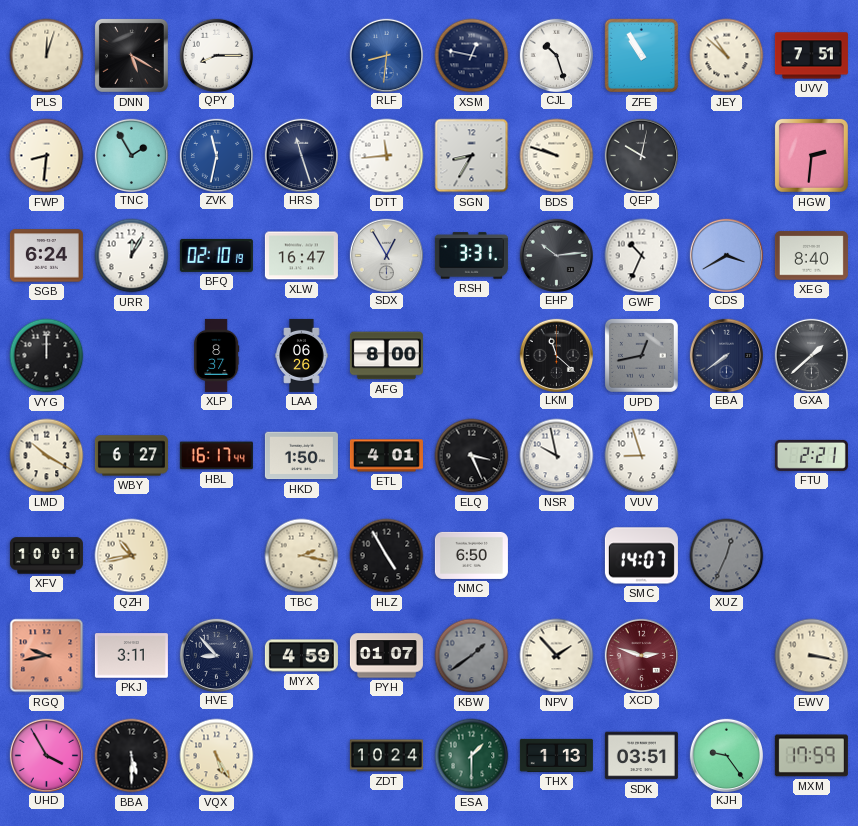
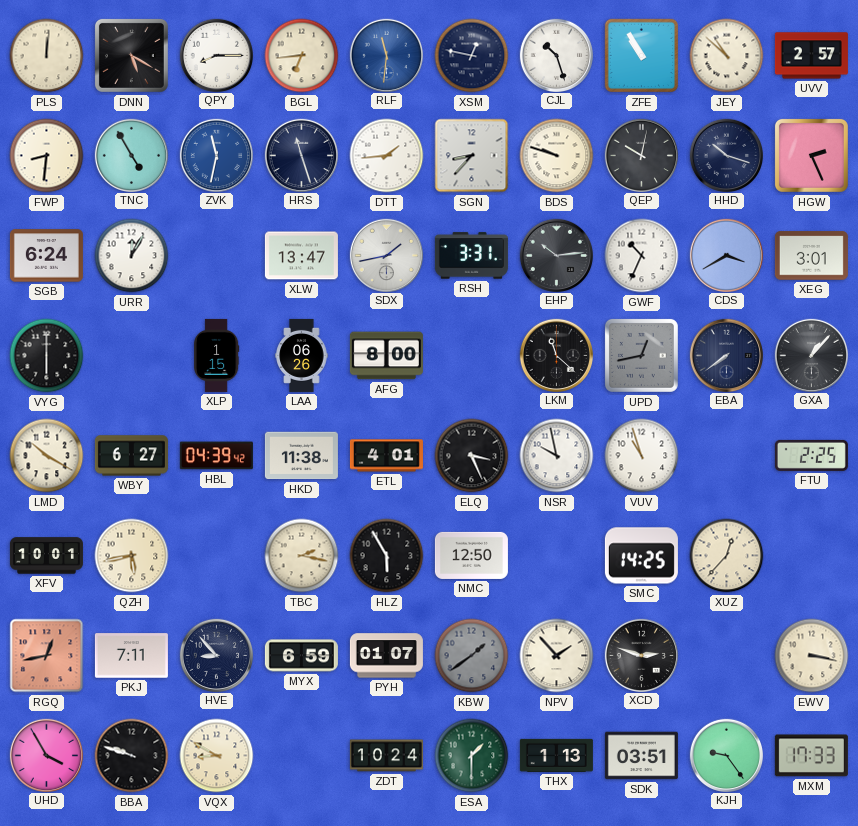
PLS: 12:03 -> 12:01
BGL: none -> 6:44
RLF: 8:31 -> 11:31
UVV: 7:51 -> 2:57
TNC: 1:55 -> 4:55
DTT: 11:44 -> 1:44
SGN: 8:35 -> 8:37
HHD: none -> 10:18
HGW: 2:31 -> 2:26
BFQ: 02:10 -> none
XLW: 16:47 -> 13:47
SDX: 12:55 -> 1:43
XEG: 8:40 -> 3:01
VYG: 12:00 -> 6:00
XLP: 8:37 -> 1:15
GXA: 1:38 -> 1:07
HBL: 16:17 -> 04:39
HKD: 1:50 -> 11:38
VUV: 8:57 -> 10:57
FTU: 2:21 -> 2:25
QZH: 10:43 -> 5:43
HLZ: 4:55 -> 5:55
NMC: 6:50 -> 12:50
SMC: 14:07 -> 14:25
XUZ: 12:34 -> 12:37
XUZ dial: grey -> cream
RGQ: 9:43 -> 12:43
PKJ: 3:11 -> 7:11
MYX: 4:59 -> 6:59
XCD dial: burgundy -> black
BBA: 5:30 -> 9:48
VQX: 5:25 -> 8:50
MXM: 17:59 -> 17:33
